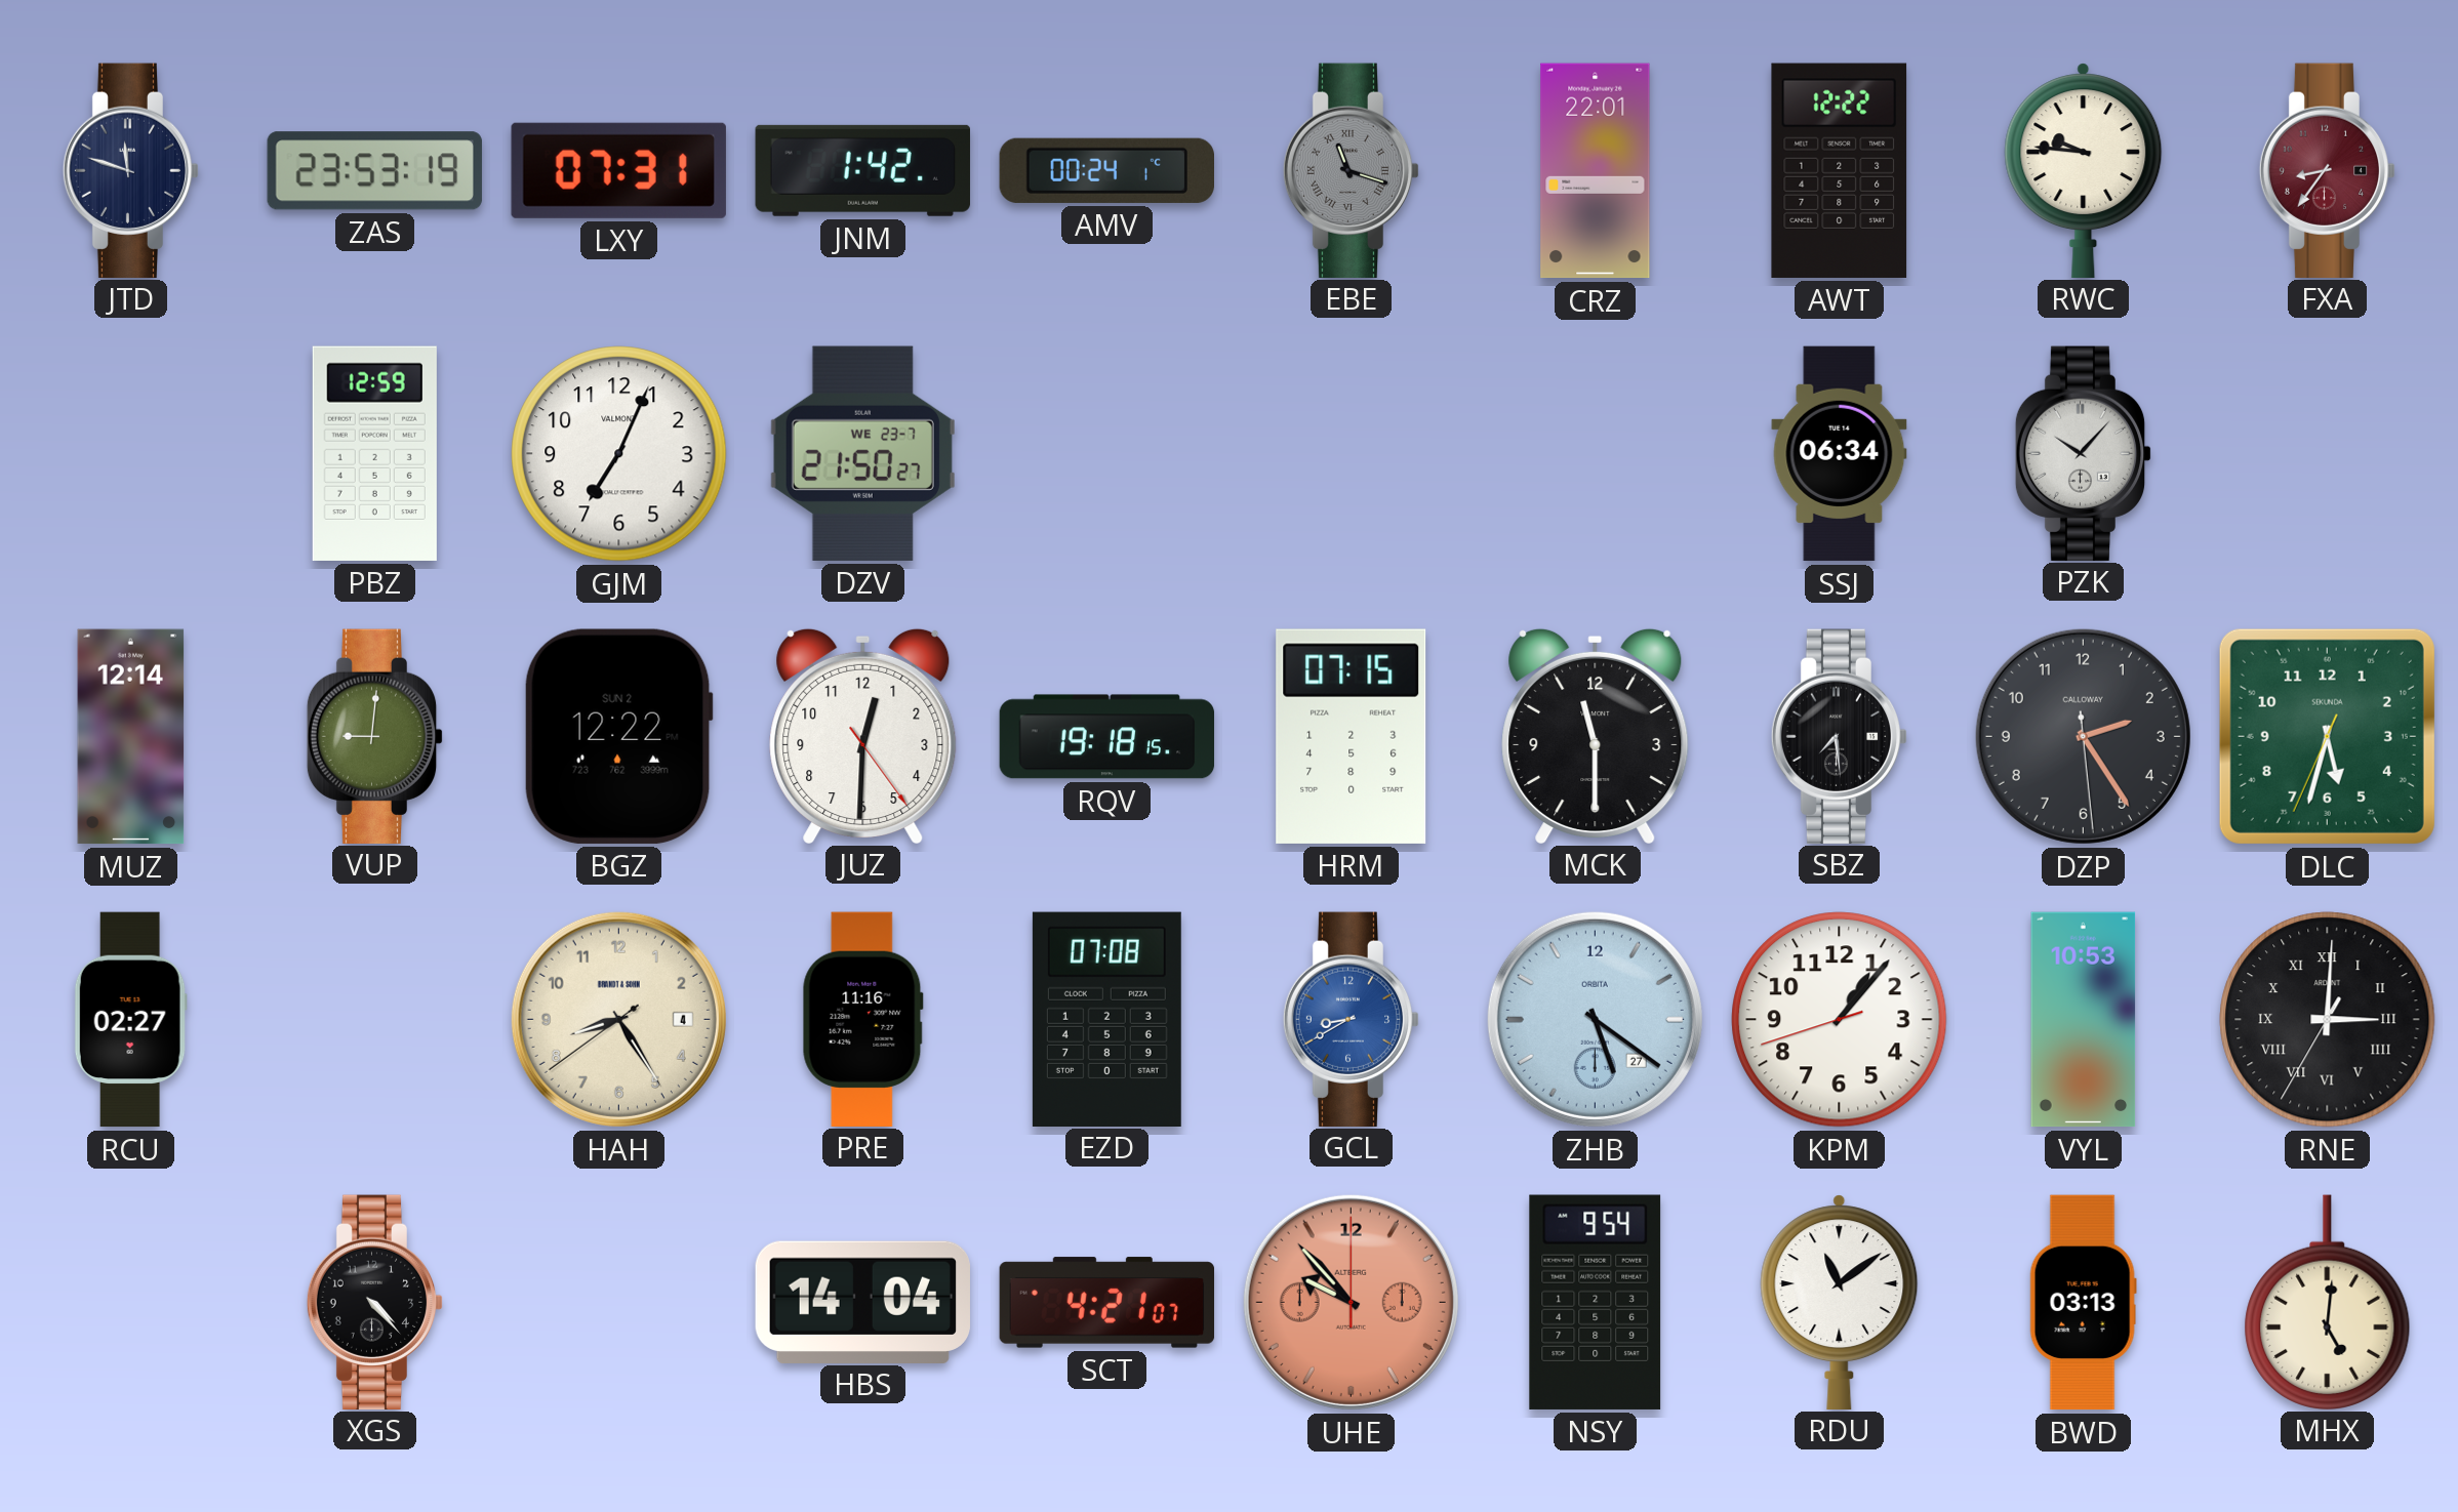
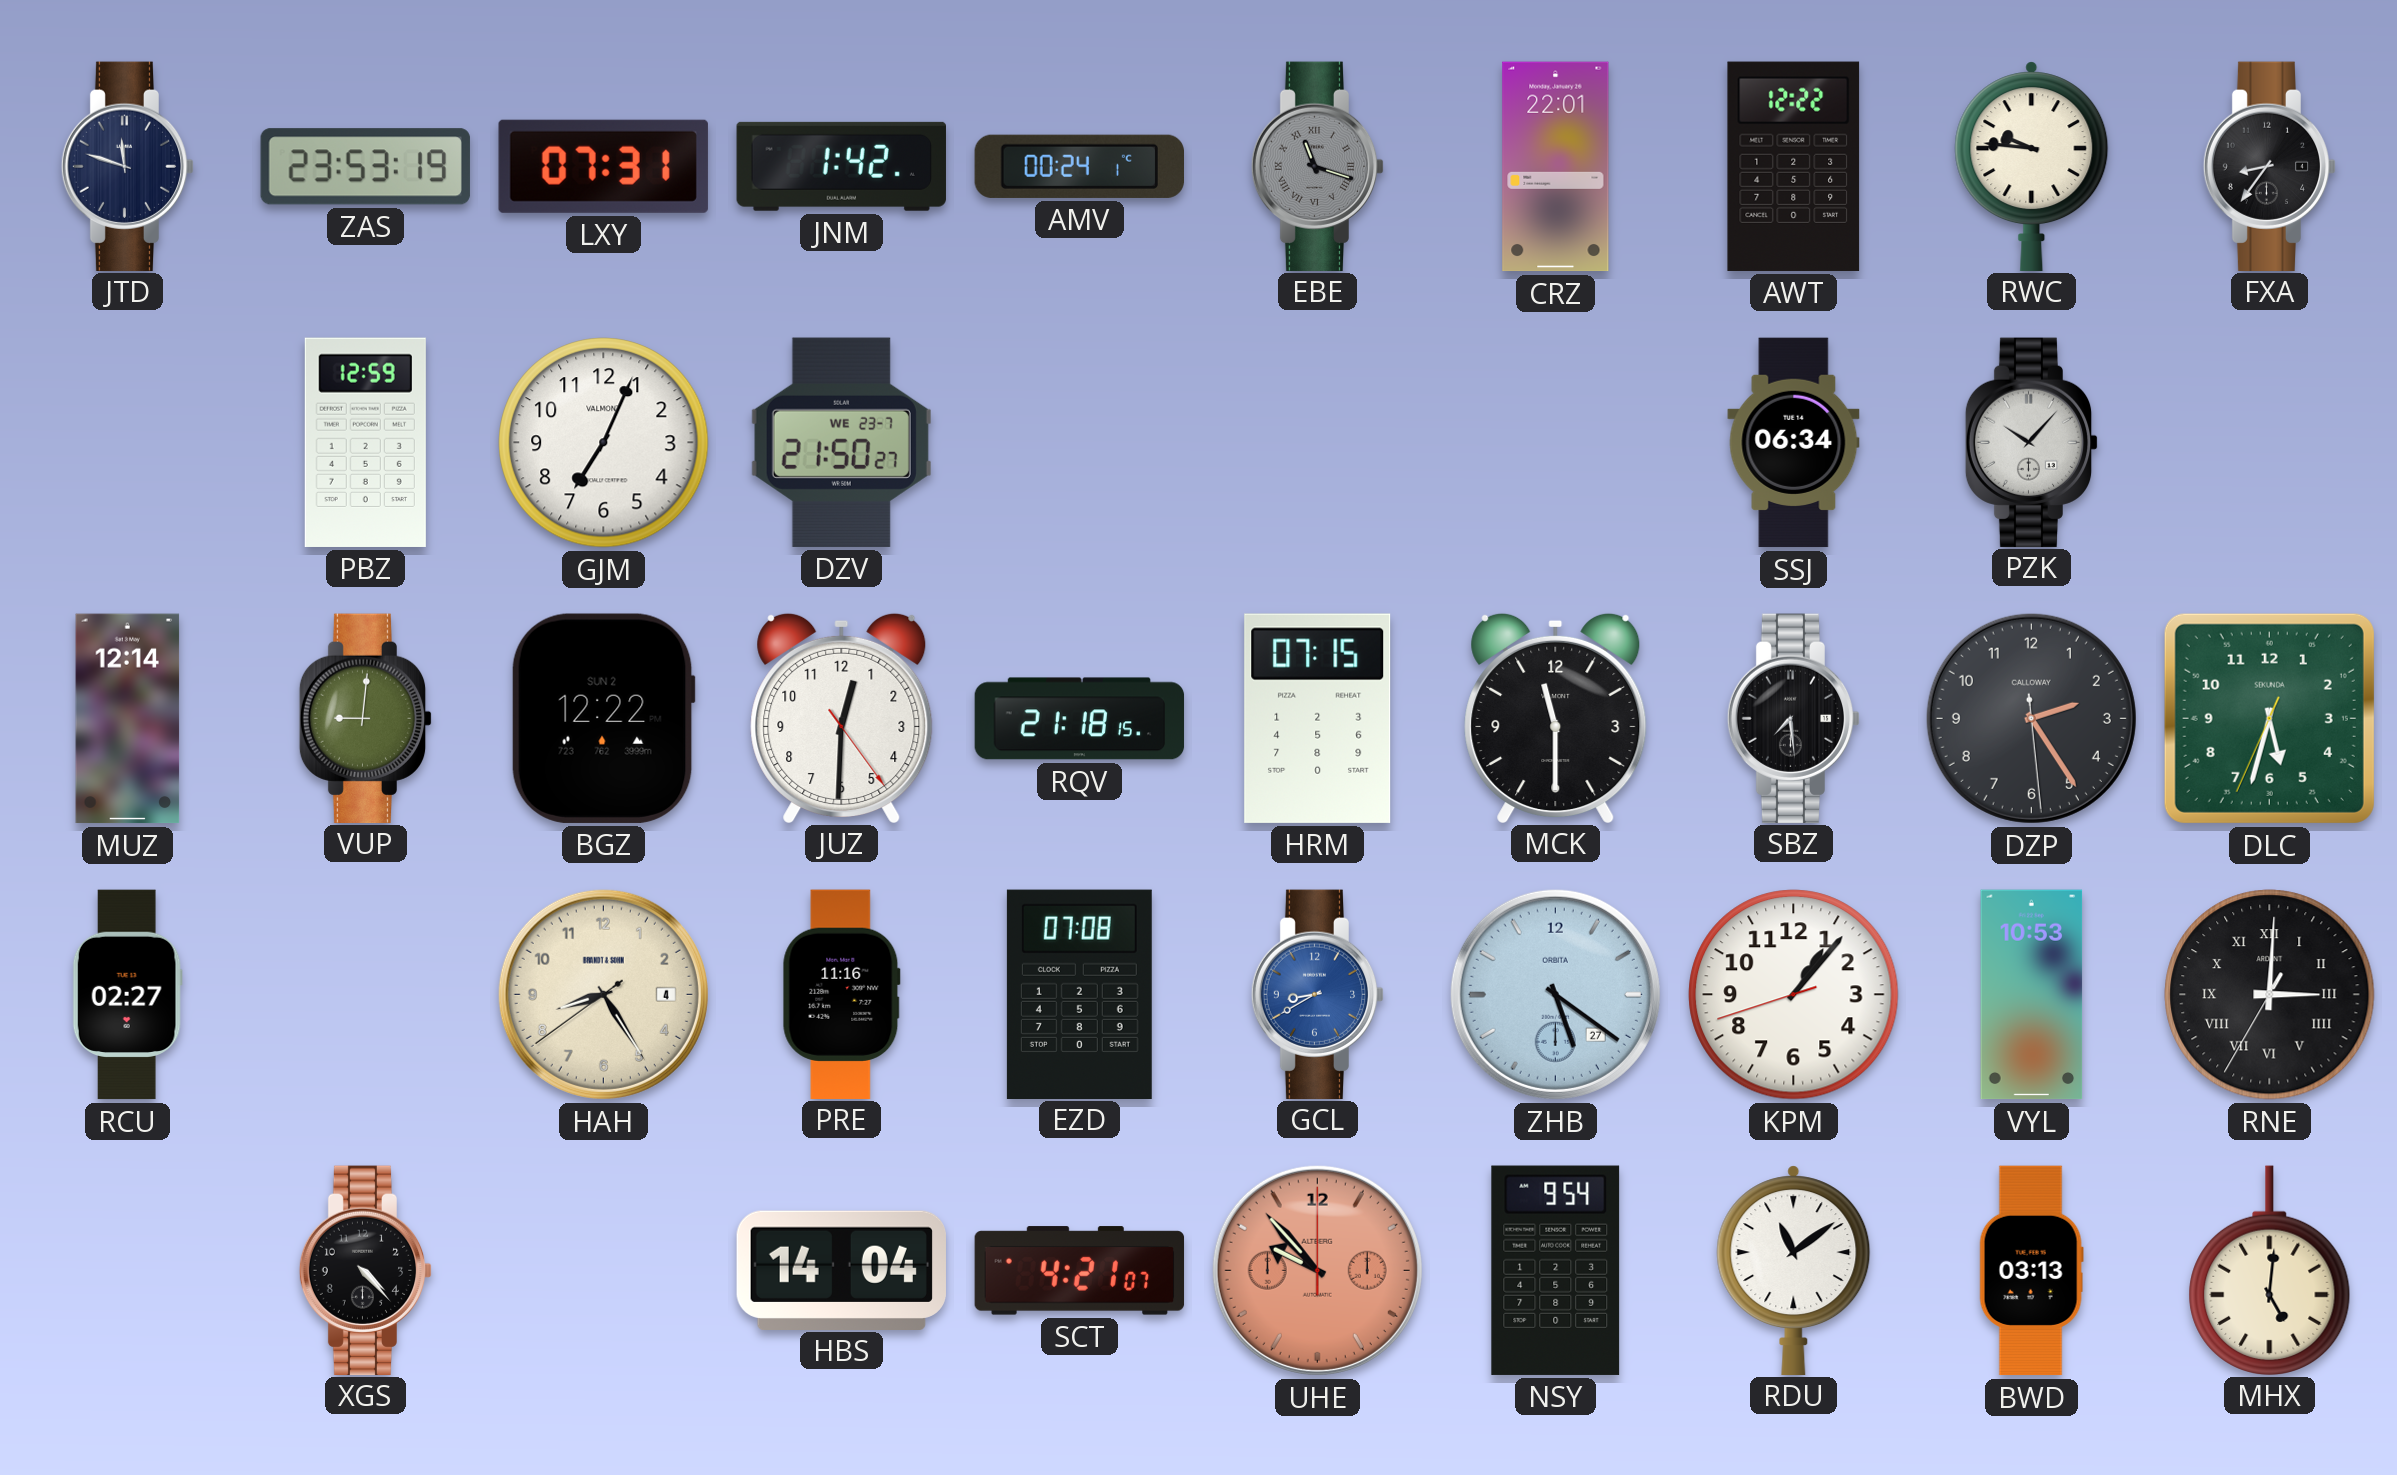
FXA dial: burgundy -> black
RQV: 19:18 -> 21:18
